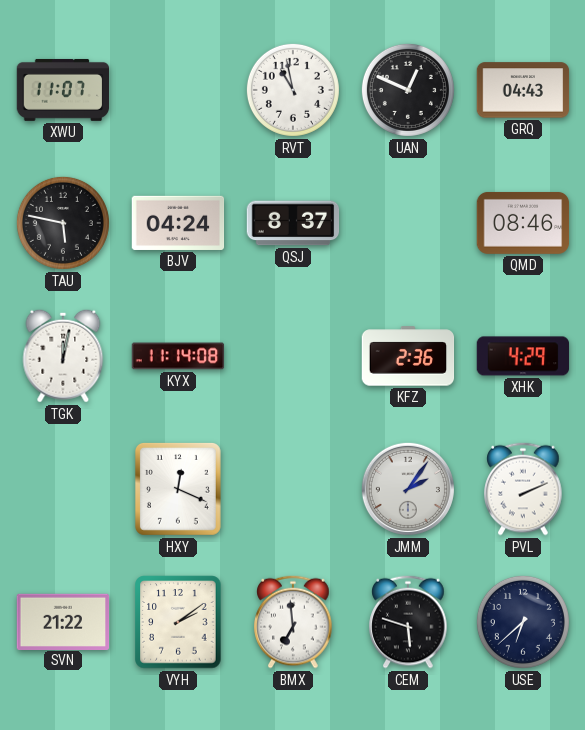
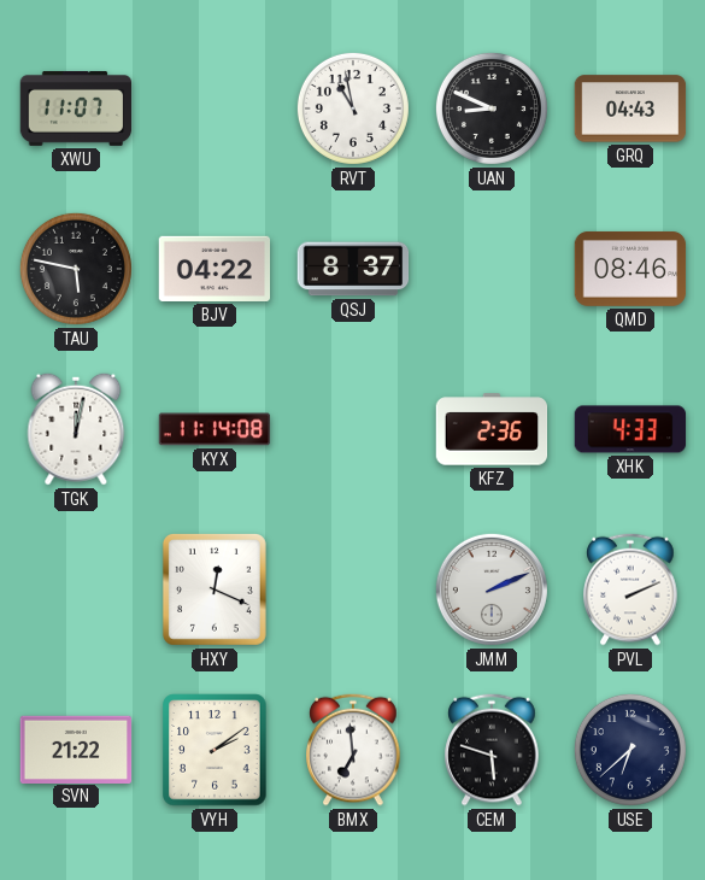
UAN: 12:49 -> 8:49
BJV: 04:24 -> 04:22
XHK: 4:29 -> 4:33
JMM: 2:06 -> 2:11
